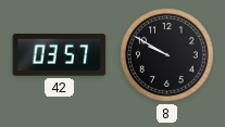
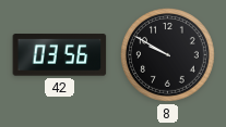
42: 03:57 -> 03:56
